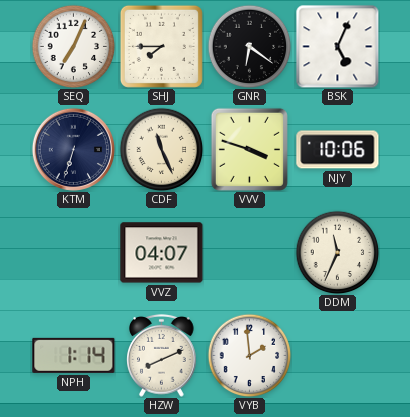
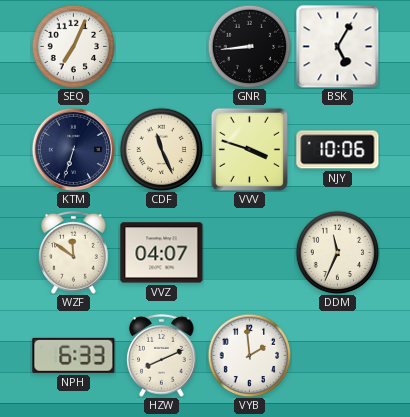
SHJ: 7:45 -> none
GNR: 6:21 -> 8:44
BSK: 5:04 -> 5:05
WZF: none -> 11:51
NPH: 1:14 -> 6:33
